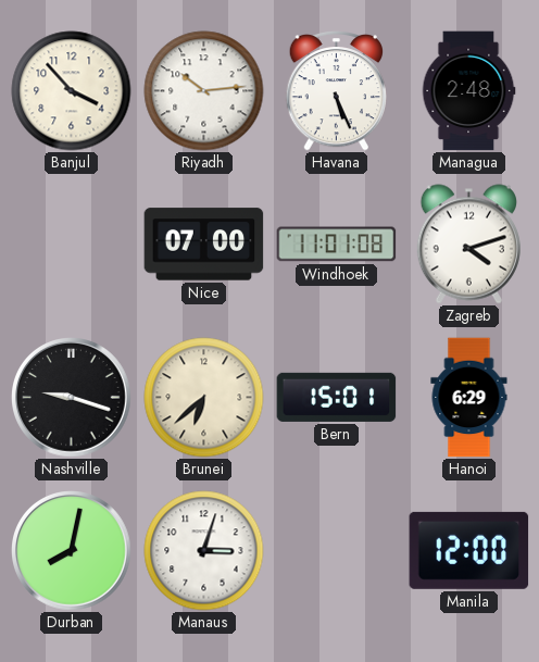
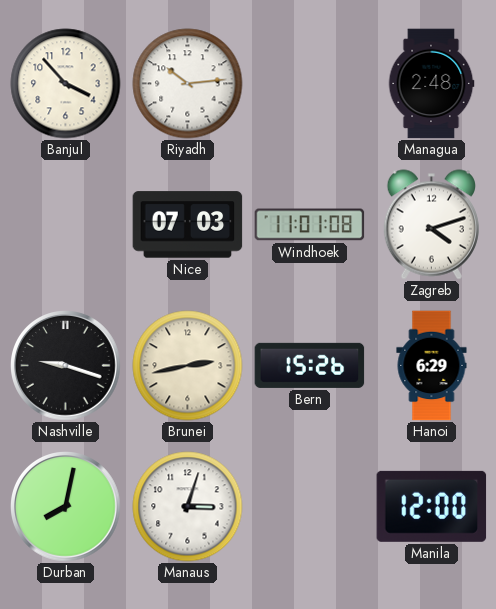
Havana: 5:26 -> none
Nice: 07:00 -> 07:03
Brunei: 6:38 -> 2:43
Bern: 15:01 -> 15:26
